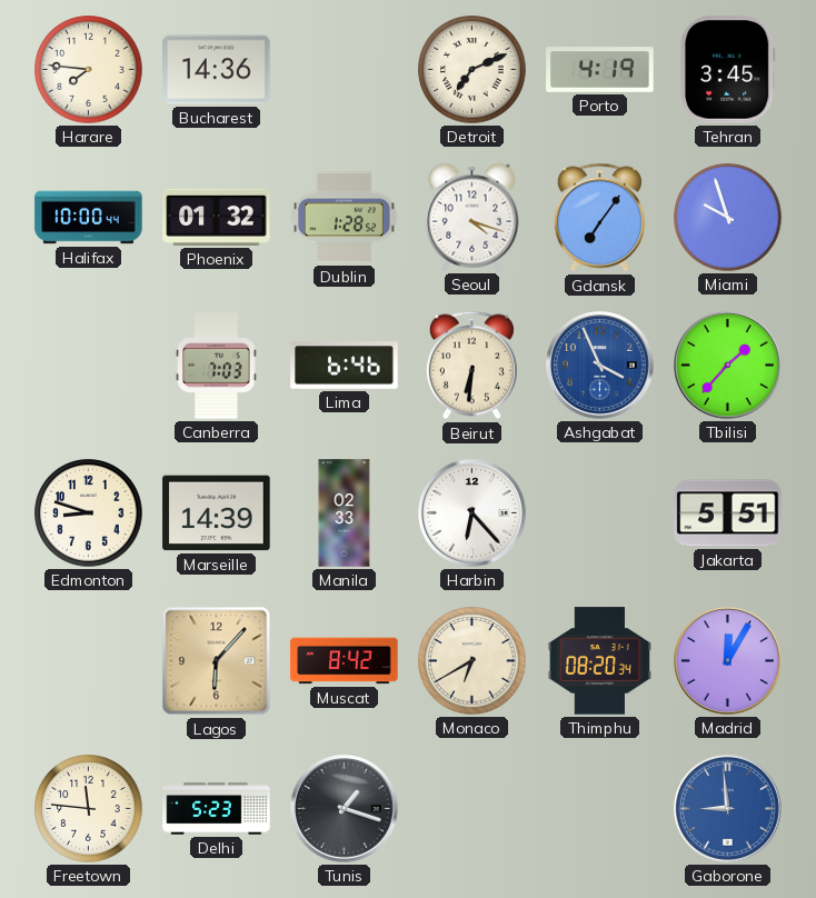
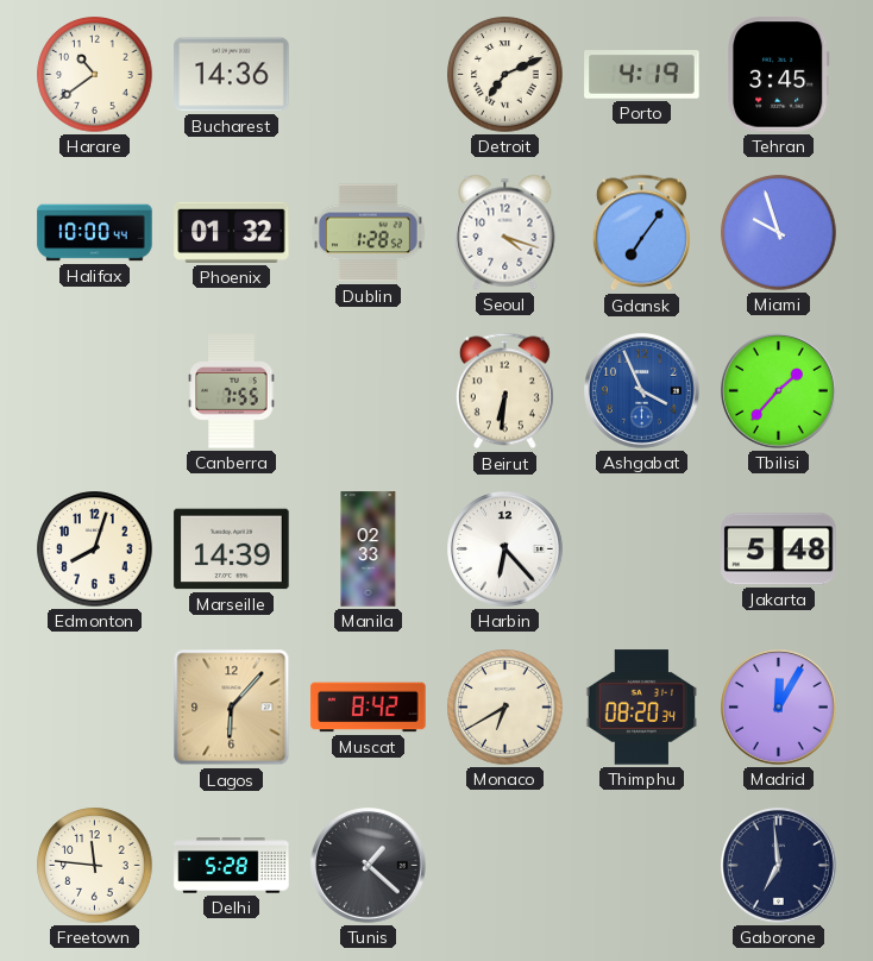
Harare: 7:46 -> 10:39
Canberra: 7:03 -> 7:55
Lima: 6:46 -> none
Edmonton: 8:48 -> 8:03
Jakarta: 5:51 -> 5:48
Delhi: 5:23 -> 5:28
Tunis: 1:18 -> 1:22
Gaborone: 8:59 -> 6:59
Gaborone dial: blue -> navy
